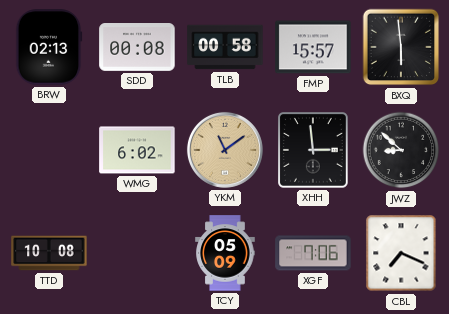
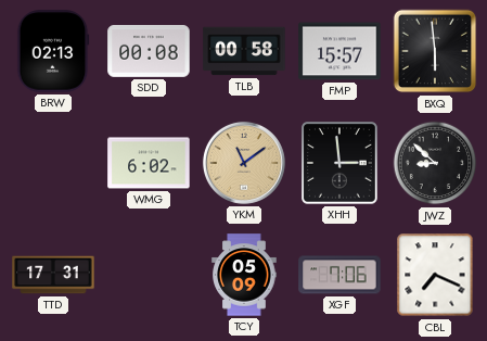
TTD: 10:08 -> 17:31
